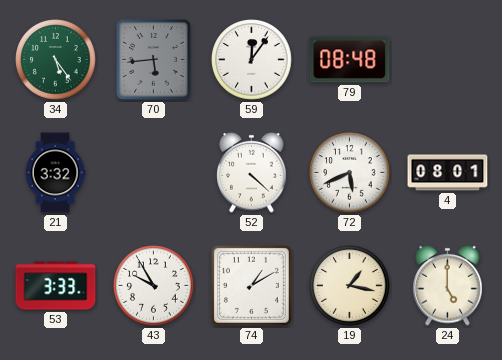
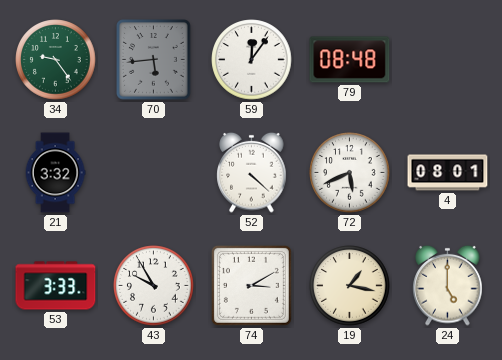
34: 5:24 -> 9:24
74: 1:10 -> 3:10
